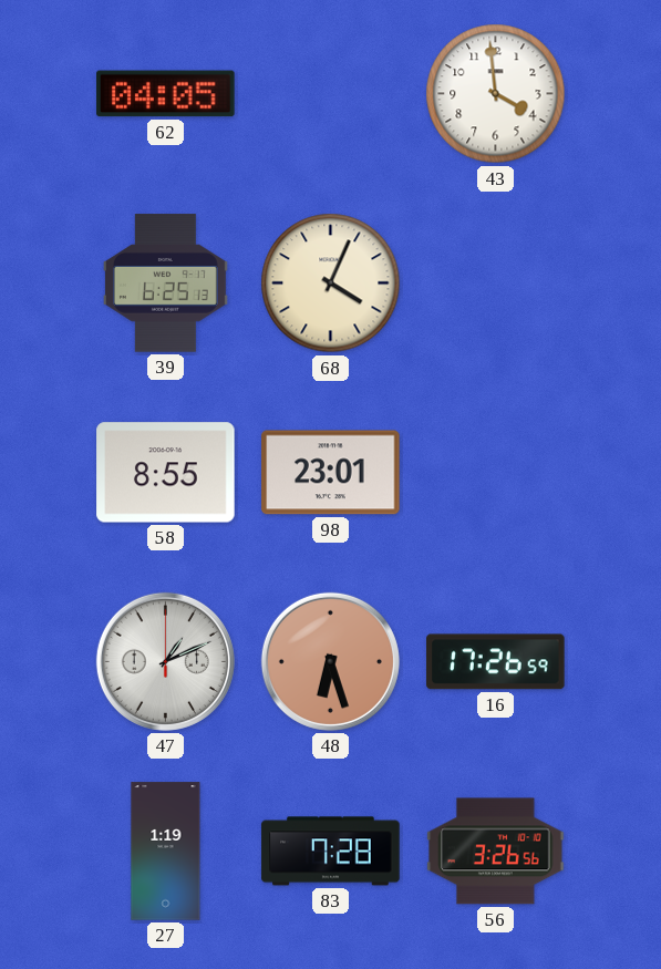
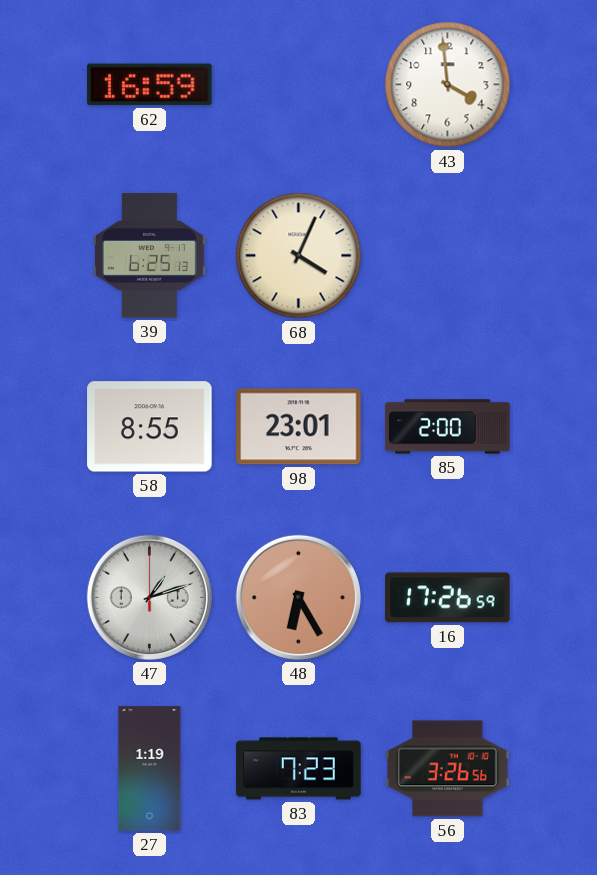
62: 04:05 -> 16:59
85: none -> 2:00
47: 1:11 -> 1:12
48: 6:27 -> 6:25
83: 7:28 -> 7:23
